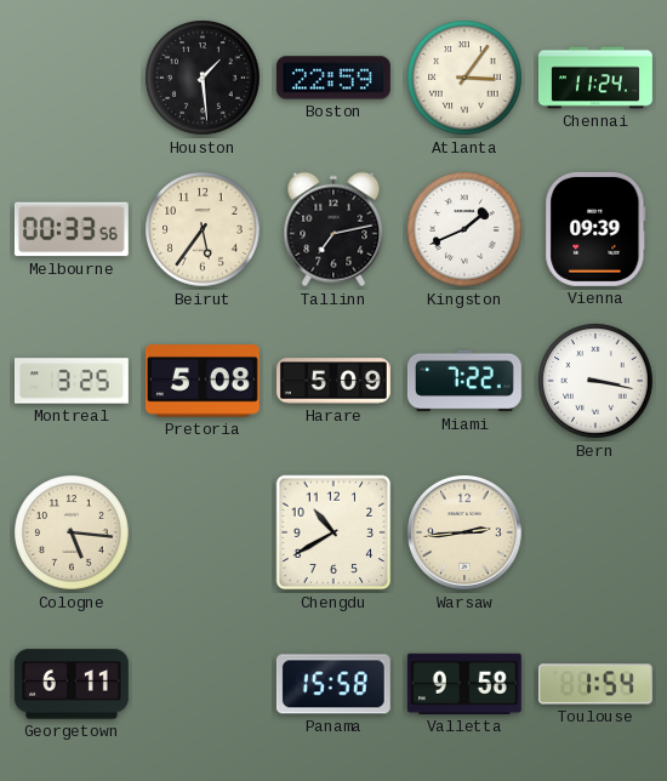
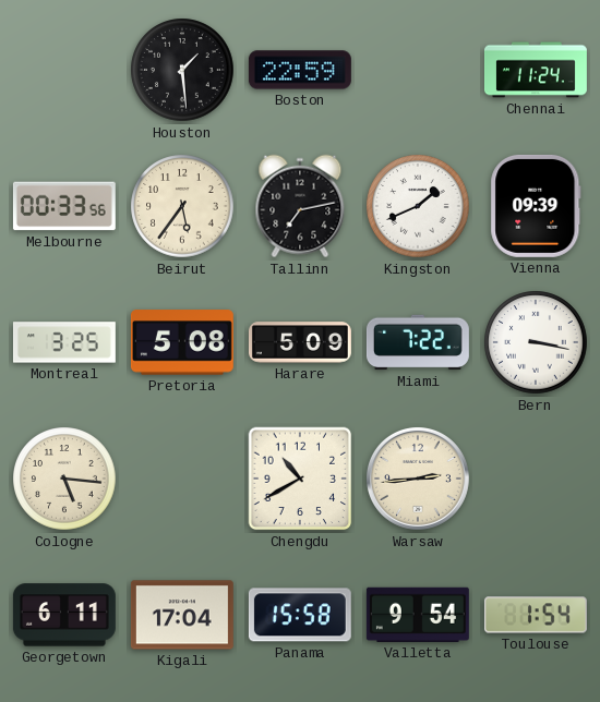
Atlanta: 3:06 -> none
Kigali: none -> 17:04
Valletta: 9:58 -> 9:54
